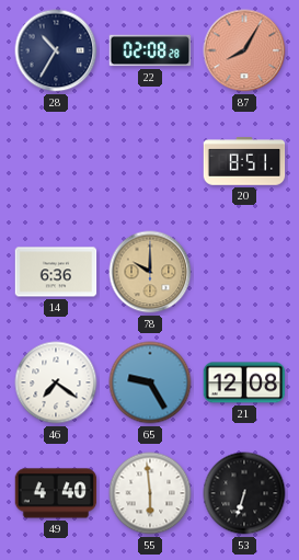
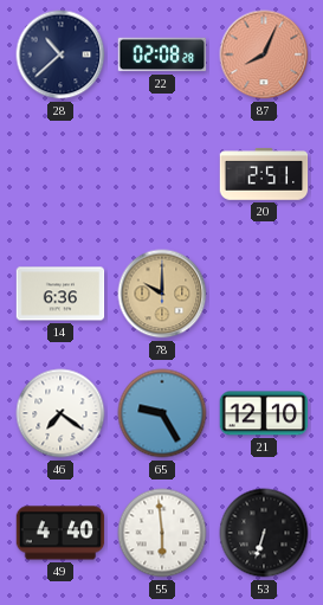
28: 10:35 -> 10:38
87: 8:05 -> 8:04
20: 8:51 -> 2:51
21: 12:08 -> 12:10
